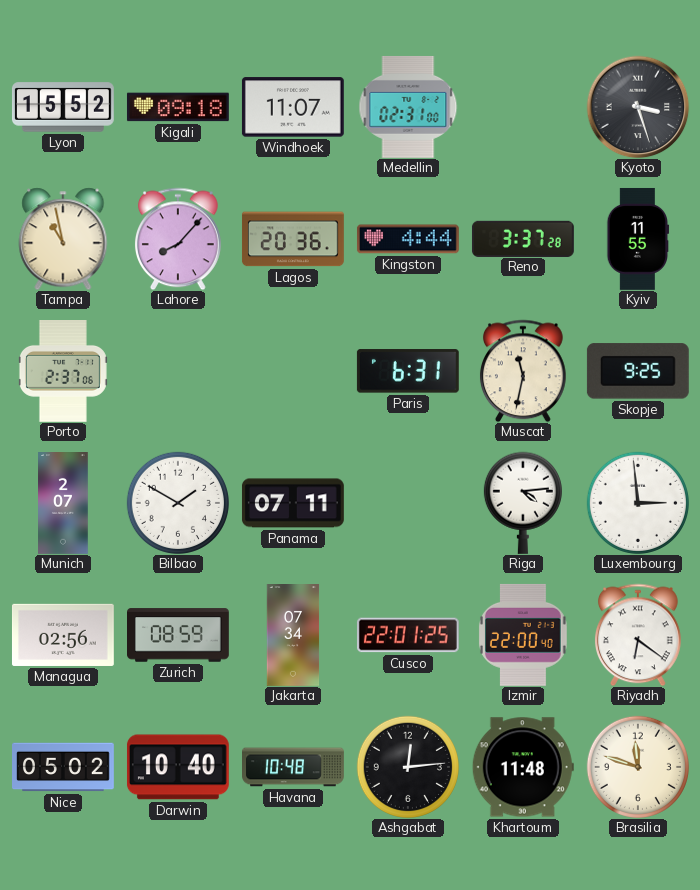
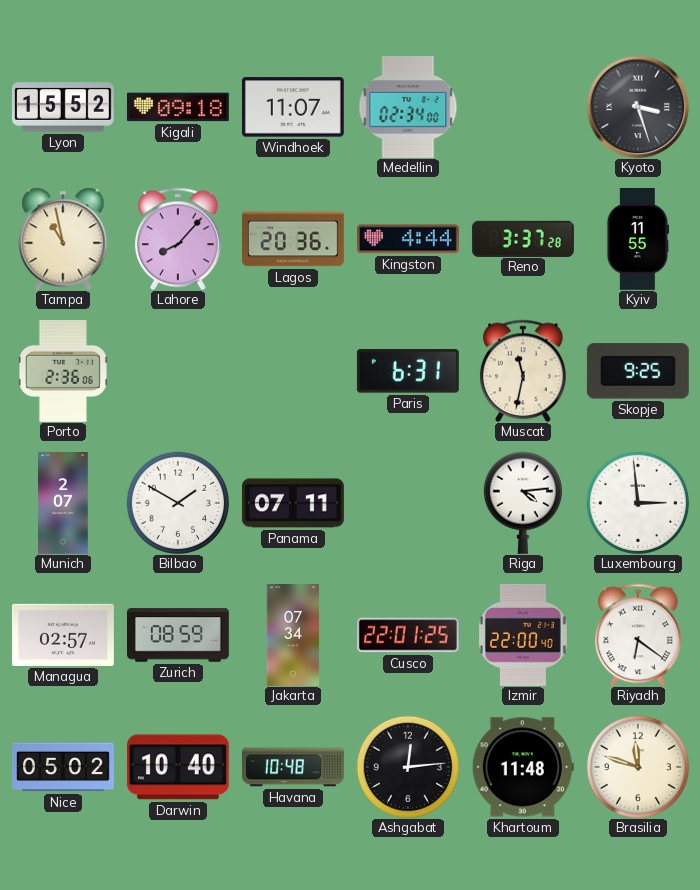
Medellin: 02:31 -> 02:34
Porto: 2:37 -> 2:36
Managua: 02:56 -> 02:57
